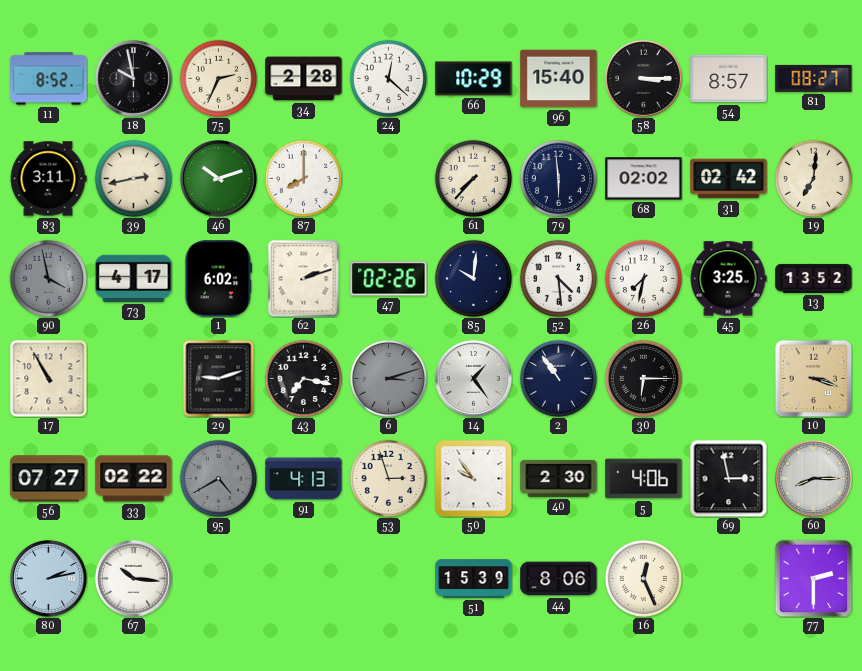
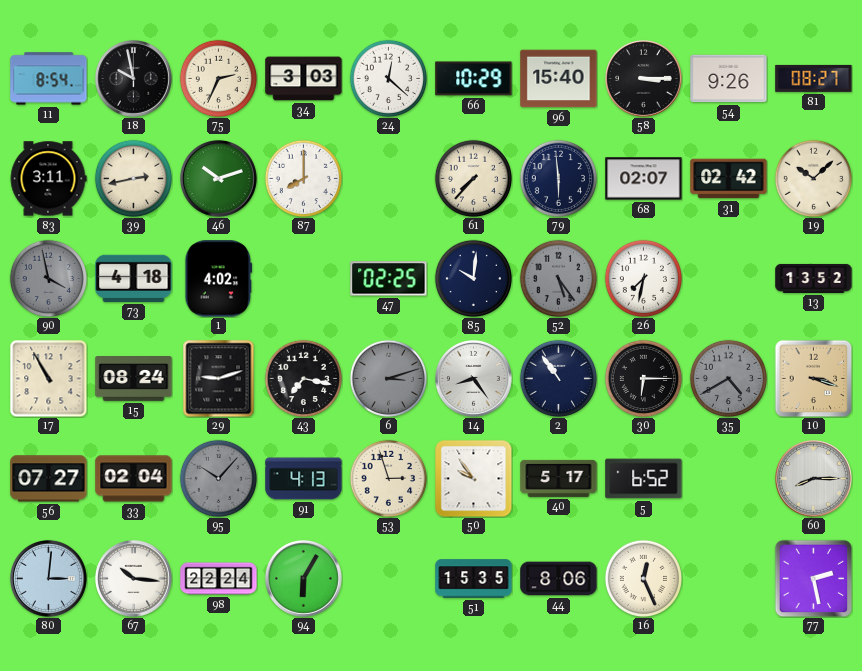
11: 8:52 -> 8:54
34: 2:28 -> 3:03
54: 8:57 -> 9:26
68: 02:02 -> 02:07
19: 7:01 -> 10:08
73: 4:17 -> 4:18
1: 6:02 -> 4:02
62: 2:12 -> none
47: 02:26 -> 02:25
52: 4:29 -> 5:24
52 dial: white -> grey
45: 3:25 -> none
15: none -> 08:24
14: 1:24 -> 8:24
35: none -> 4:40
33: 02:22 -> 02:04
95: 4:40 -> 10:07
40: 2:30 -> 5:17
5: 4:06 -> 6:52
69: 2:58 -> none
80: 2:13 -> 3:01
98: none -> 22:24
94: none -> 6:05
51: 15:39 -> 15:35
77: 2:30 -> 2:28
